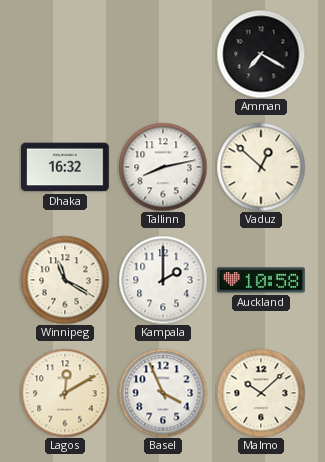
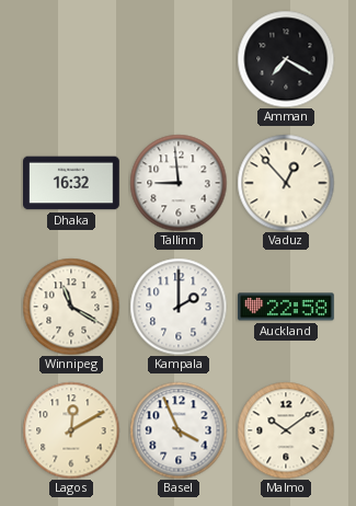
Tallinn: 8:13 -> 8:59
Vaduz: 12:52 -> 12:53
Auckland: 10:58 -> 22:58
Malmo: 10:08 -> 10:09
